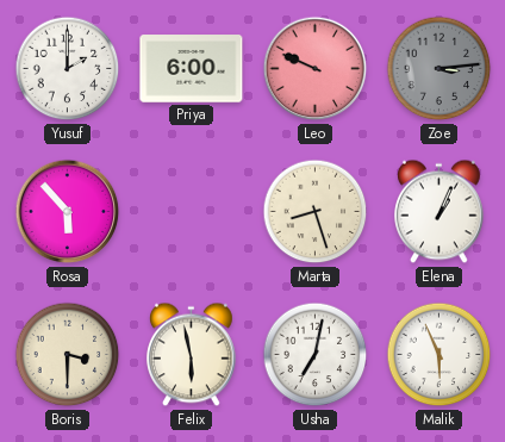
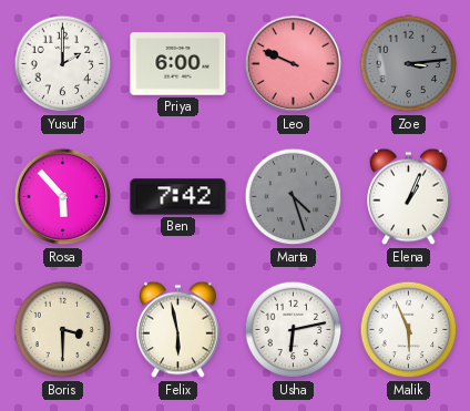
Ben: none -> 7:42
Marta: 8:27 -> 4:27
Marta dial: cream -> grey
Usha: 7:02 -> 6:13
